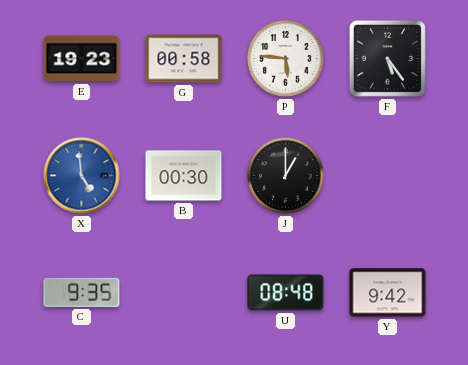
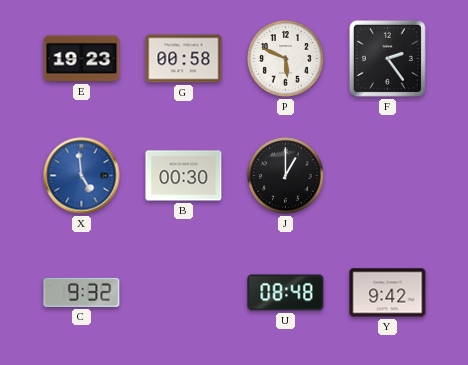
P: 5:46 -> 5:49
F: 5:24 -> 2:24
C: 9:35 -> 9:32
